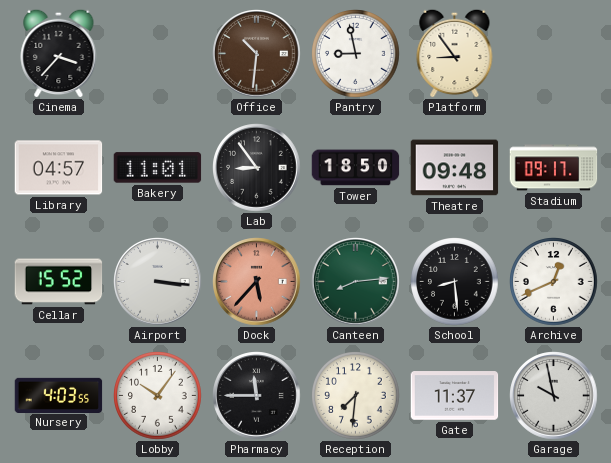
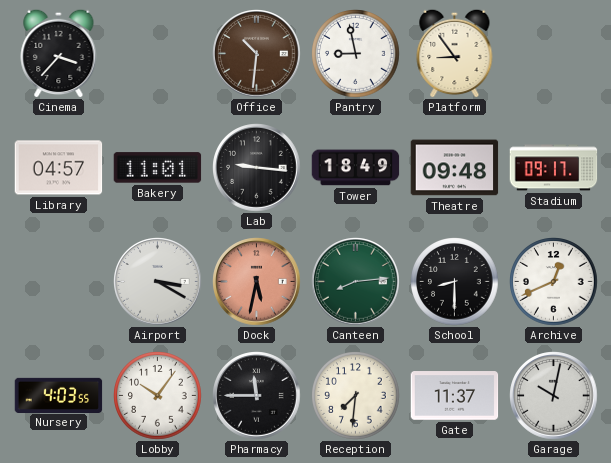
Lab: 8:54 -> 9:16
Tower: 18:50 -> 18:49
Cellar: 15:52 -> none
Airport: 3:16 -> 3:20
Dock: 5:37 -> 5:32
School: 8:29 -> 8:30
Garage: 9:58 -> 10:02
